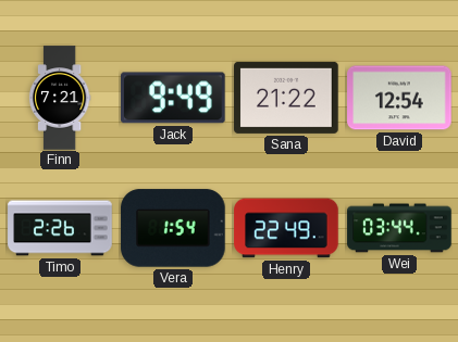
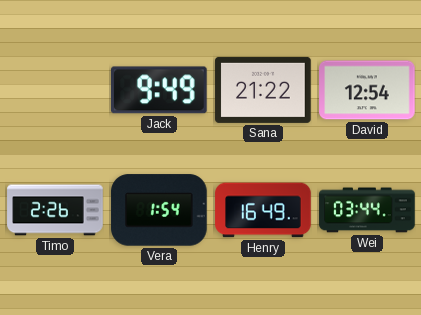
Finn: 7:21 -> none
Henry: 22:49 -> 16:49
